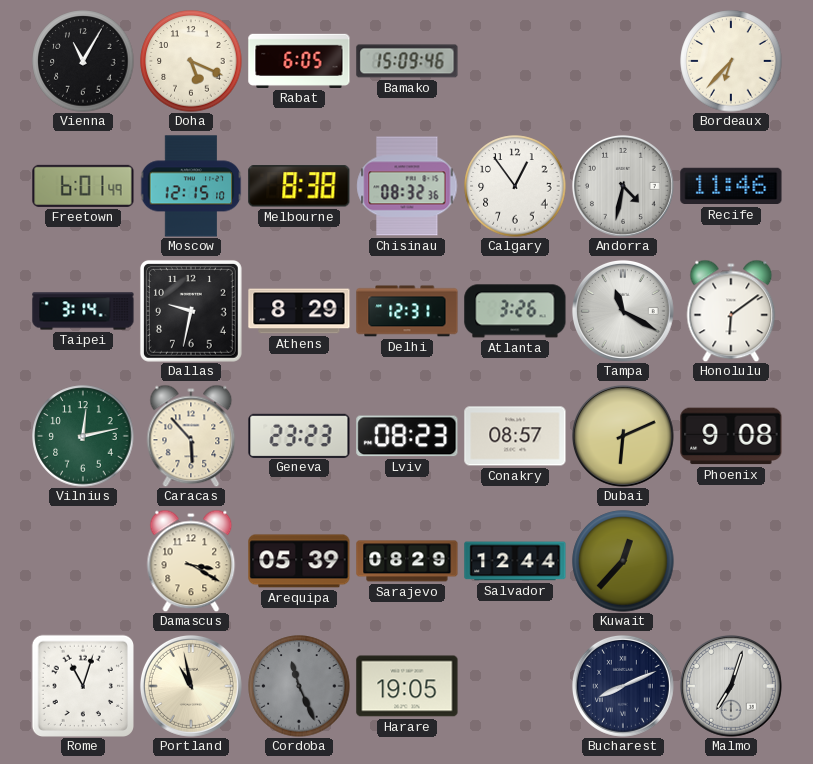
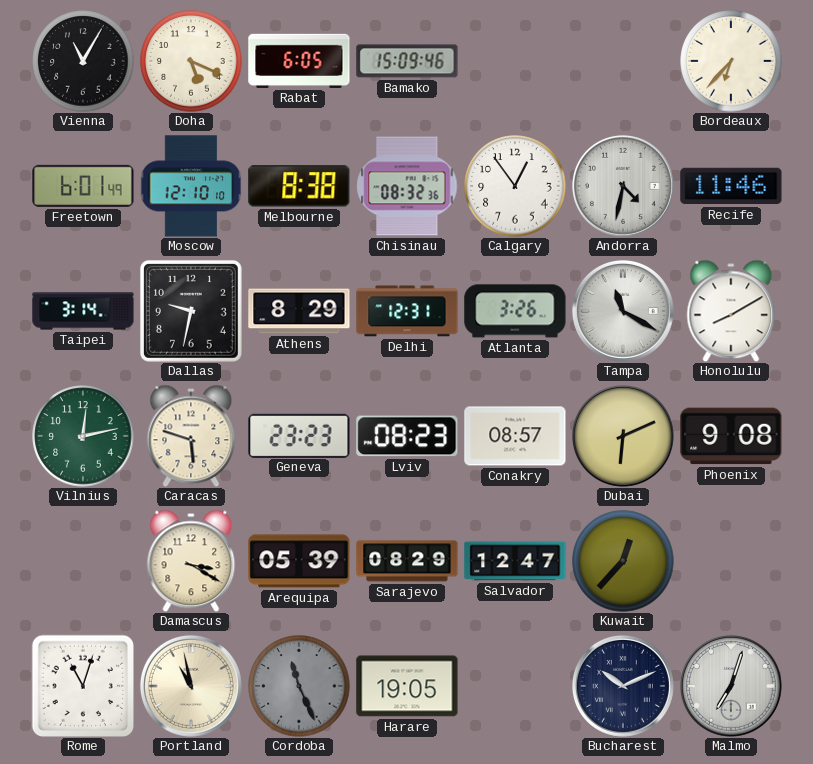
Moscow: 12:15 -> 12:10
Honolulu: 6:09 -> 8:10
Caracas: 5:53 -> 5:48
Salvador: 12:44 -> 12:47
Bucharest: 8:11 -> 10:11
